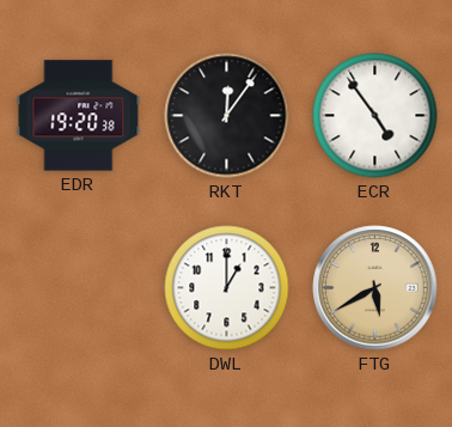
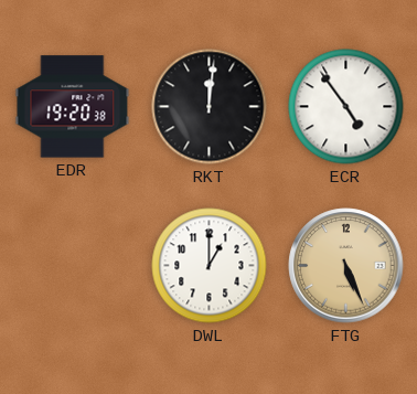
RKT: 12:06 -> 12:01
FTG: 5:40 -> 5:26
